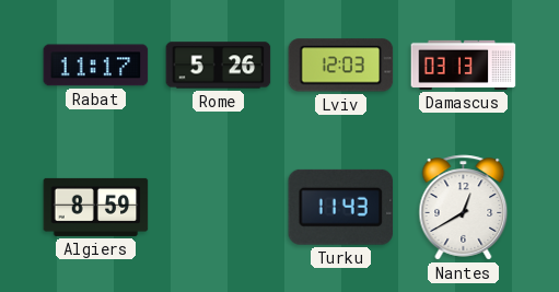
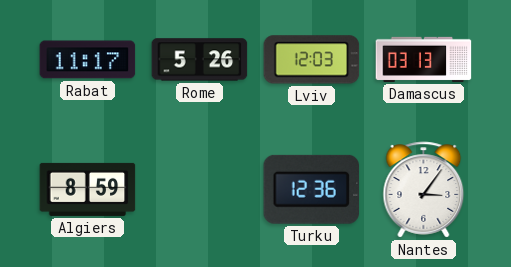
Turku: 11:43 -> 12:36
Nantes: 12:40 -> 3:06
